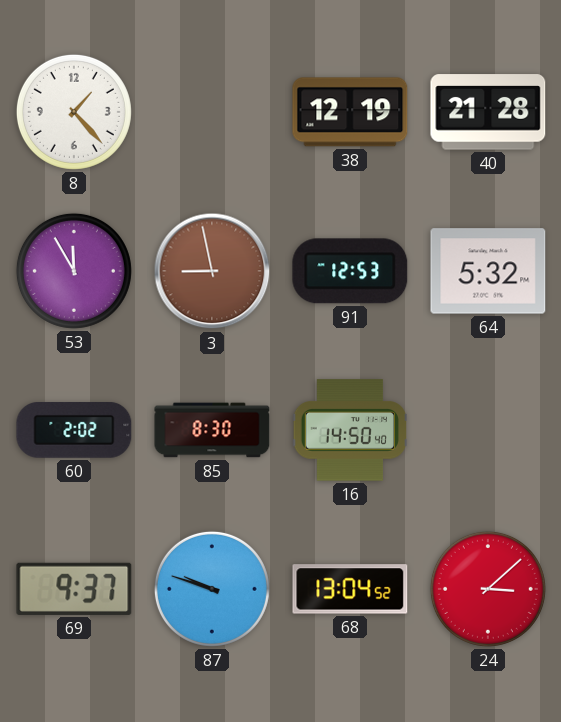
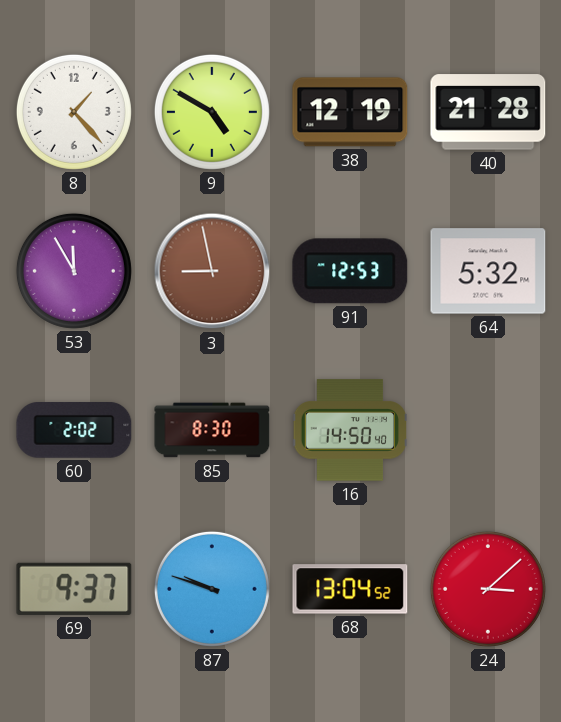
9: none -> 4:50
